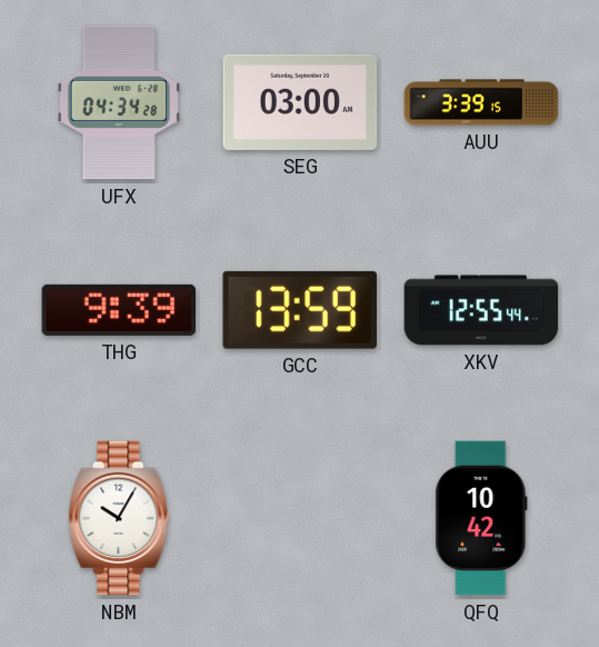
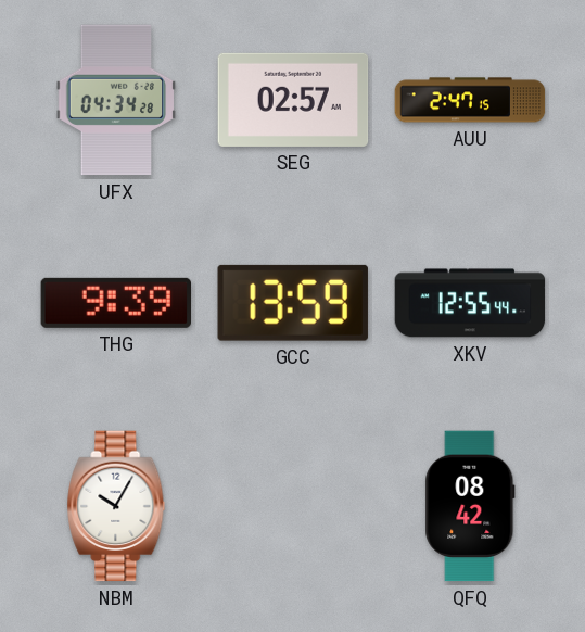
SEG: 03:00 -> 02:57
AUU: 3:39 -> 2:47
QFQ: 10:42 -> 08:42
